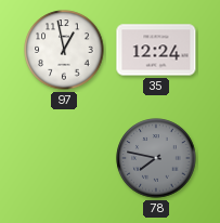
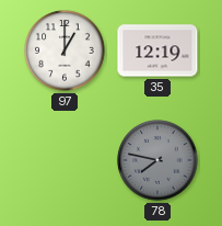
97: 12:58 -> 1:00
35: 12:24 -> 12:19
